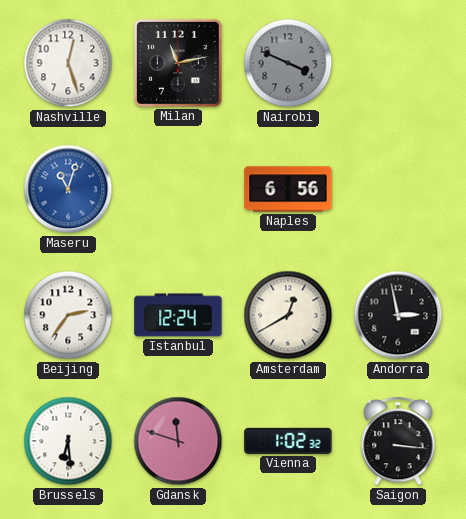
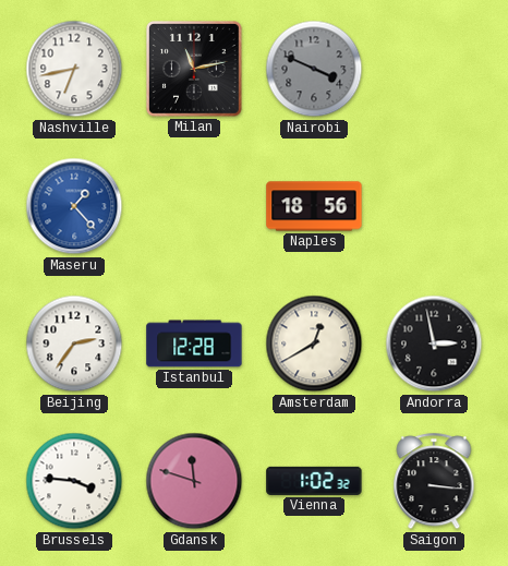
Nashville: 12:27 -> 6:43
Maseru: 11:03 -> 1:23
Naples: 6:56 -> 18:56
Istanbul: 12:24 -> 12:28
Brussels: 6:29 -> 3:46
